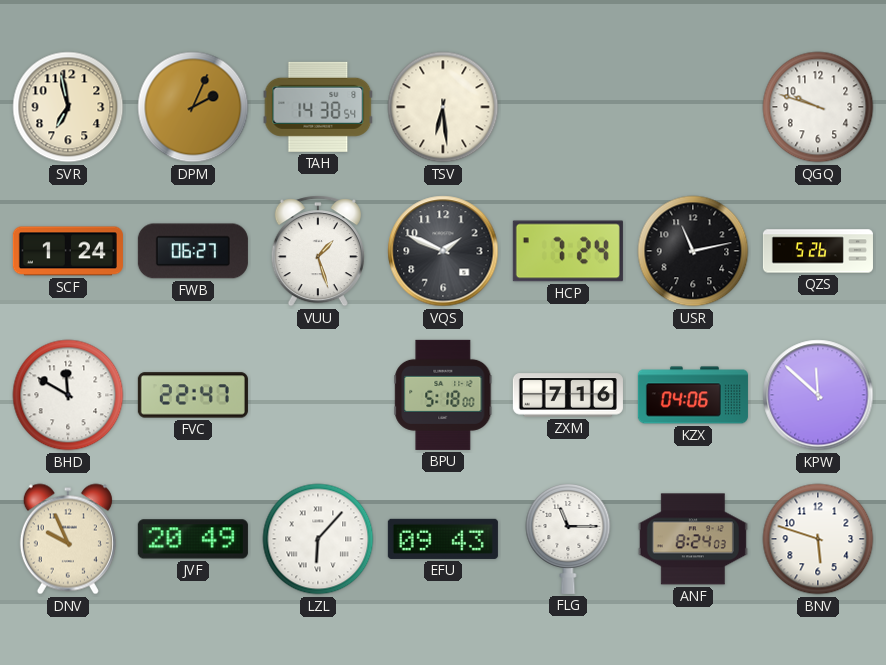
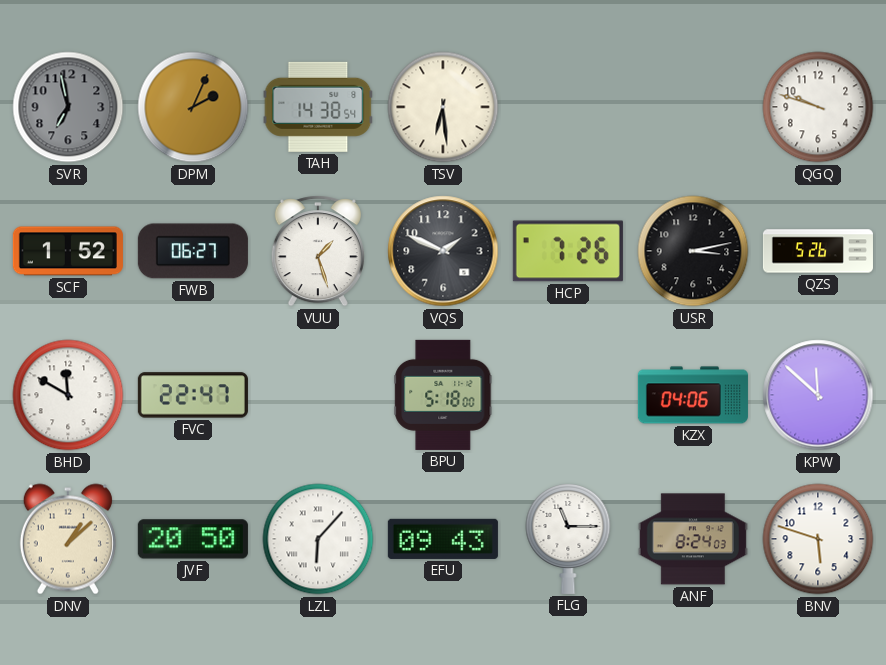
SVR dial: cream -> grey
SCF: 1:24 -> 1:52
HCP: 7:24 -> 7:26
USR: 11:13 -> 3:13
ZXM: 7:16 -> none
DNV: 9:56 -> 1:08
JVF: 20:49 -> 20:50
